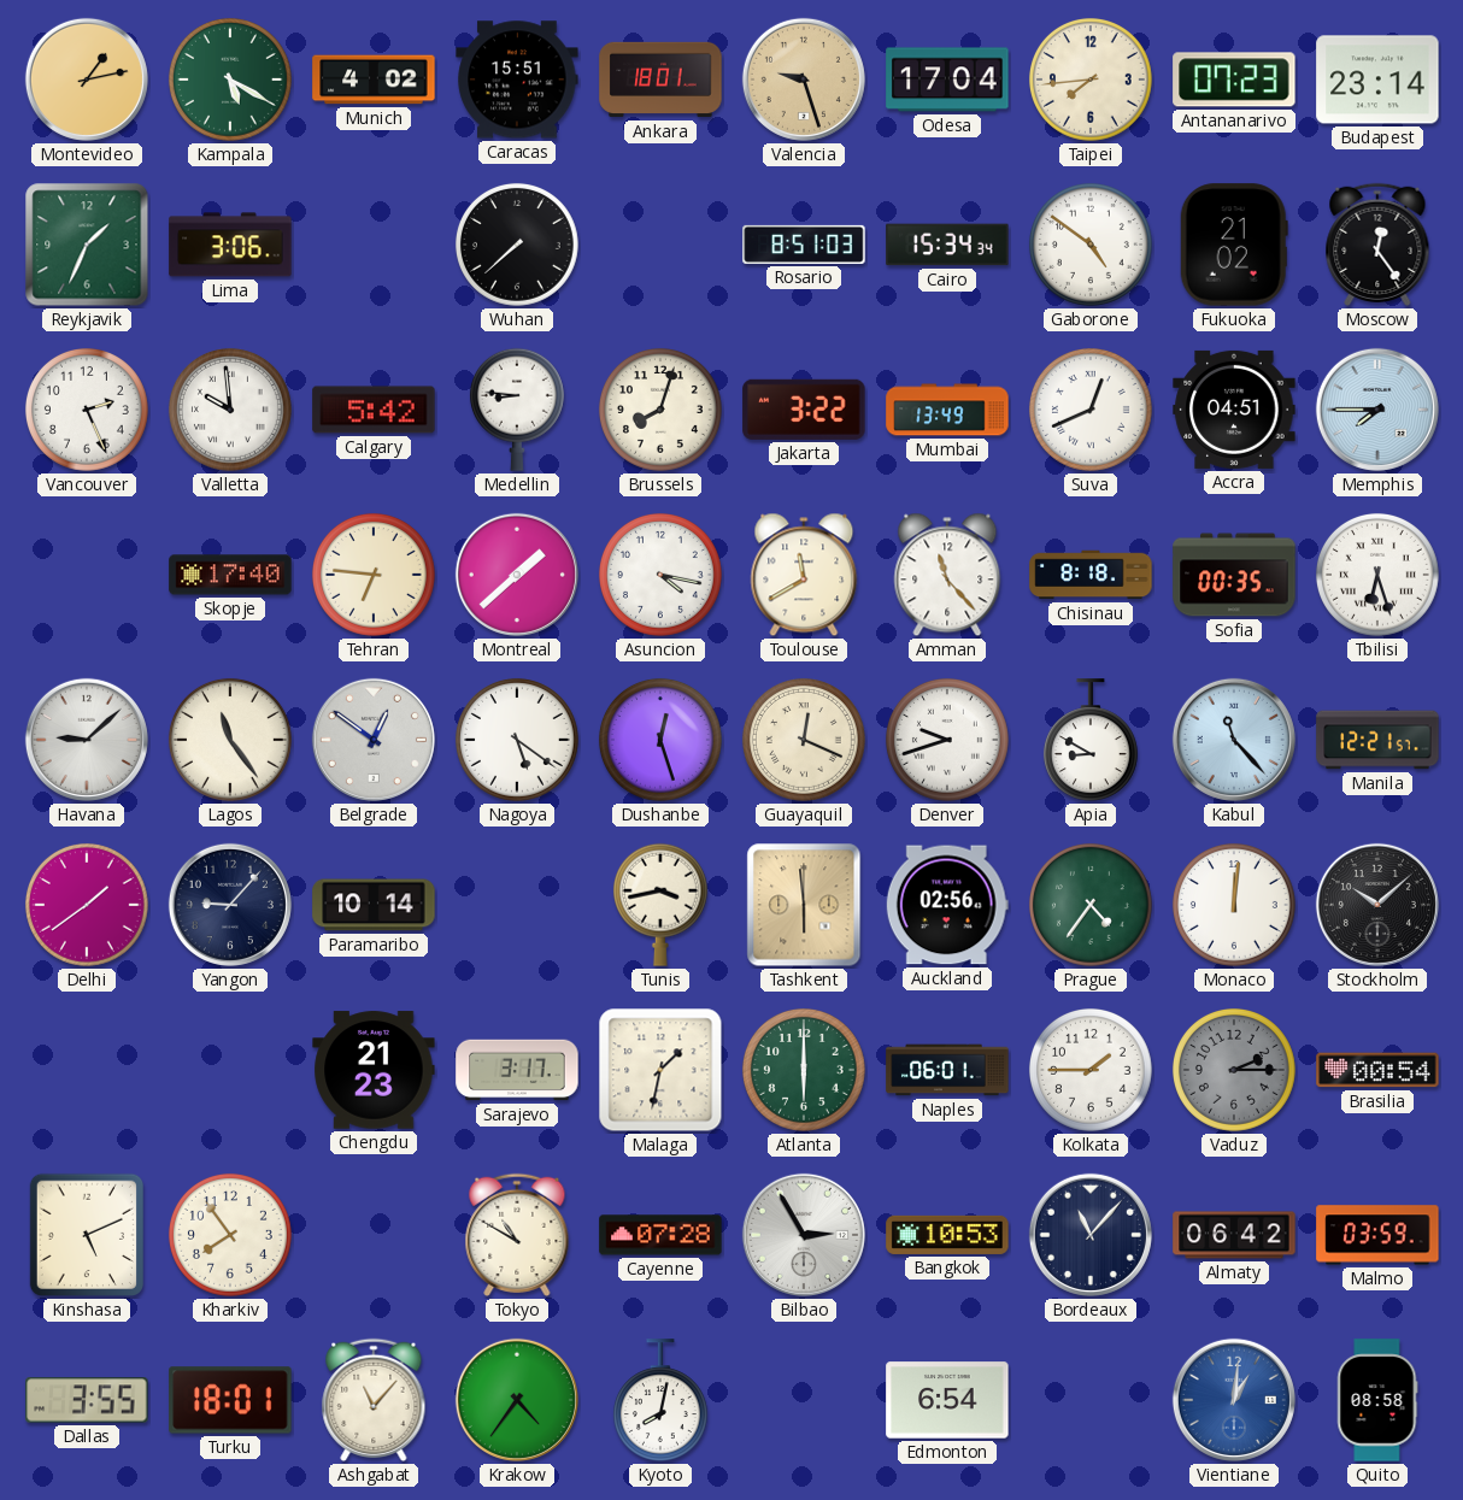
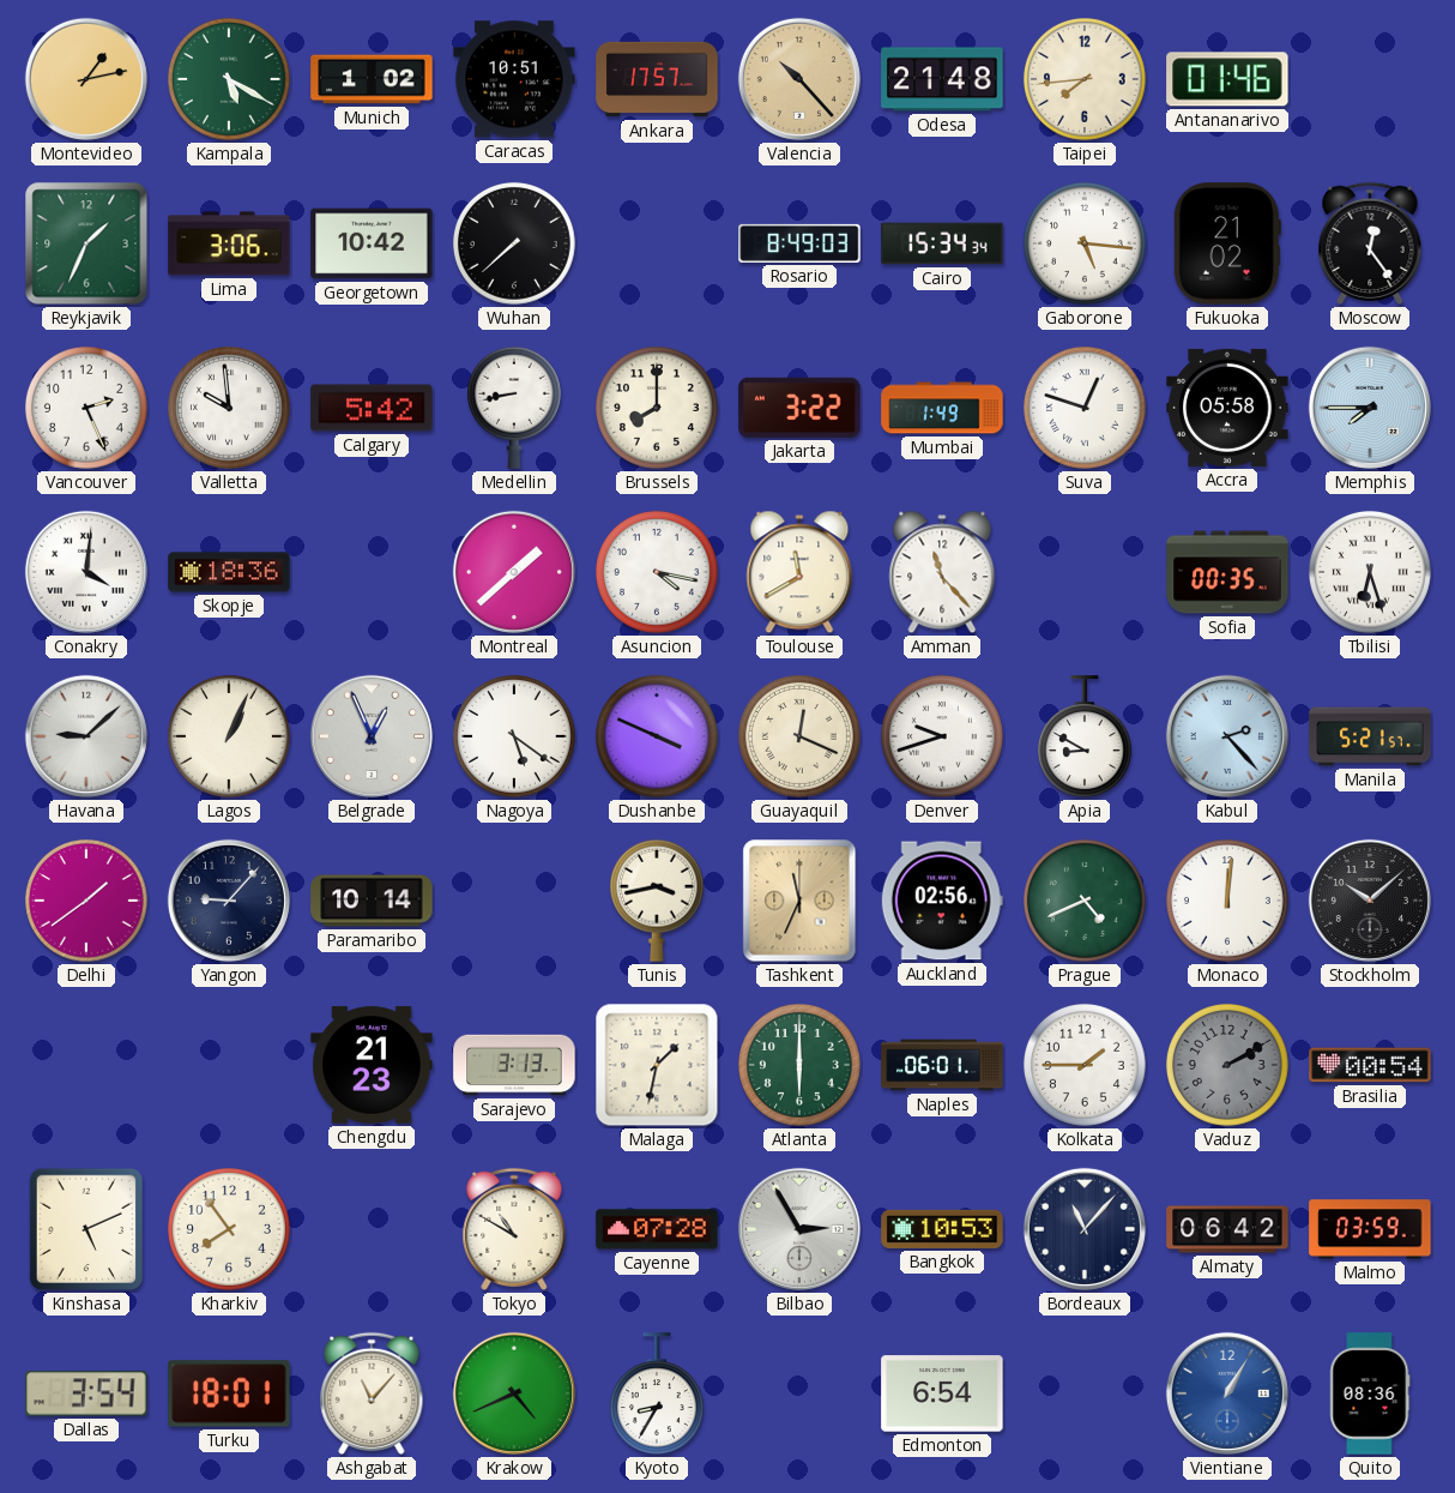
Munich: 4:02 -> 1:02
Caracas: 15:51 -> 10:51
Ankara: 18:01 -> 17:57
Valencia: 9:27 -> 10:23
Odesa: 17:04 -> 21:48
Antananarivo: 07:23 -> 01:46
Budapest: 23:14 -> none
Georgetown: none -> 10:42
Rosario: 8:51 -> 8:49
Gaborone: 4:51 -> 5:16
Medellin: 8:46 -> 8:43
Brussels: 8:03 -> 8:00
Mumbai: 13:49 -> 1:49
Suva: 12:41 -> 12:48
Accra: 04:51 -> 05:58
Conakry: none -> 4:01
Skopje: 17:40 -> 18:36
Tehran: 6:46 -> none
Chisinau: 8:18 -> none
Lagos: 11:24 -> 1:04
Belgrade: 12:51 -> 12:56
Dushanbe: 12:27 -> 3:49
Kabul: 11:23 -> 2:23
Manila: 12:21 -> 5:21
Tashkent: 5:59 -> 11:34
Prague: 4:36 -> 4:41
Sarajevo: 3:17 -> 3:13
Vaduz: 2:15 -> 2:10
Dallas: 3:55 -> 3:54
Krakow: 4:36 -> 4:41
Kyoto: 8:02 -> 8:35
Vientiane: 1:01 -> 1:05
Quito: 08:58 -> 08:36
